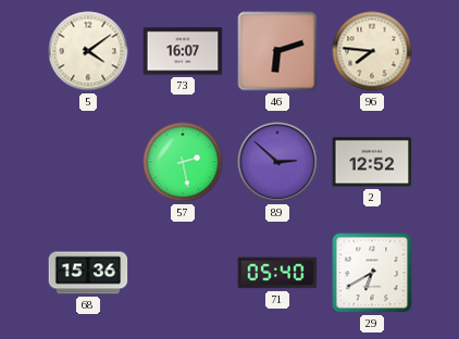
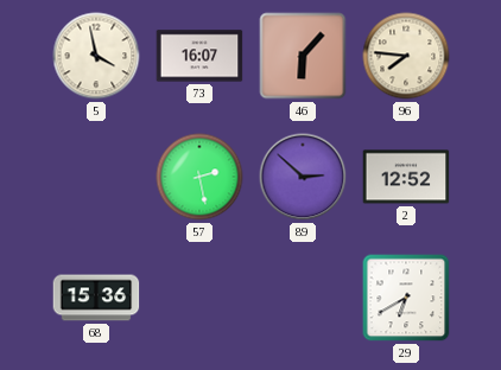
5: 4:09 -> 3:58
46: 6:12 -> 6:07
71: 05:40 -> none
